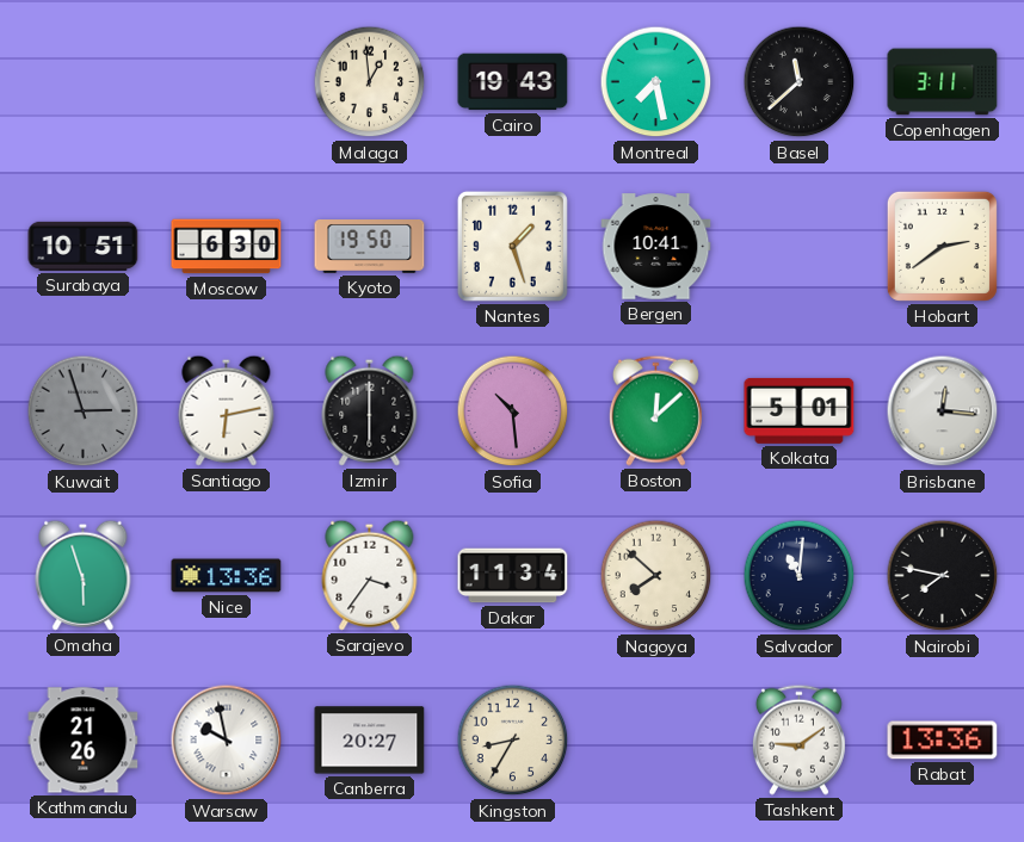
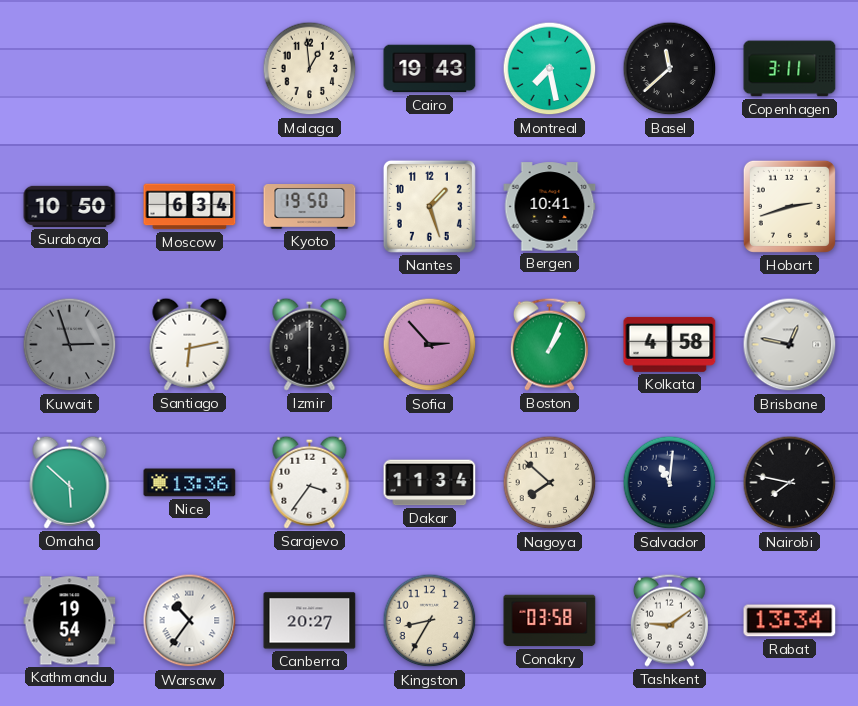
Surabaya: 10:51 -> 10:50
Moscow: 6:30 -> 6:34
Hobart: 2:39 -> 2:42
Sofia: 10:29 -> 2:53
Boston: 12:08 -> 1:04
Kolkata: 5:01 -> 4:58
Brisbane: 12:16 -> 12:47
Omaha: 5:57 -> 5:52
Kathmandu: 21:26 -> 19:54
Warsaw: 9:58 -> 10:36
Conakry: none -> 03:58
Rabat: 13:36 -> 13:34
